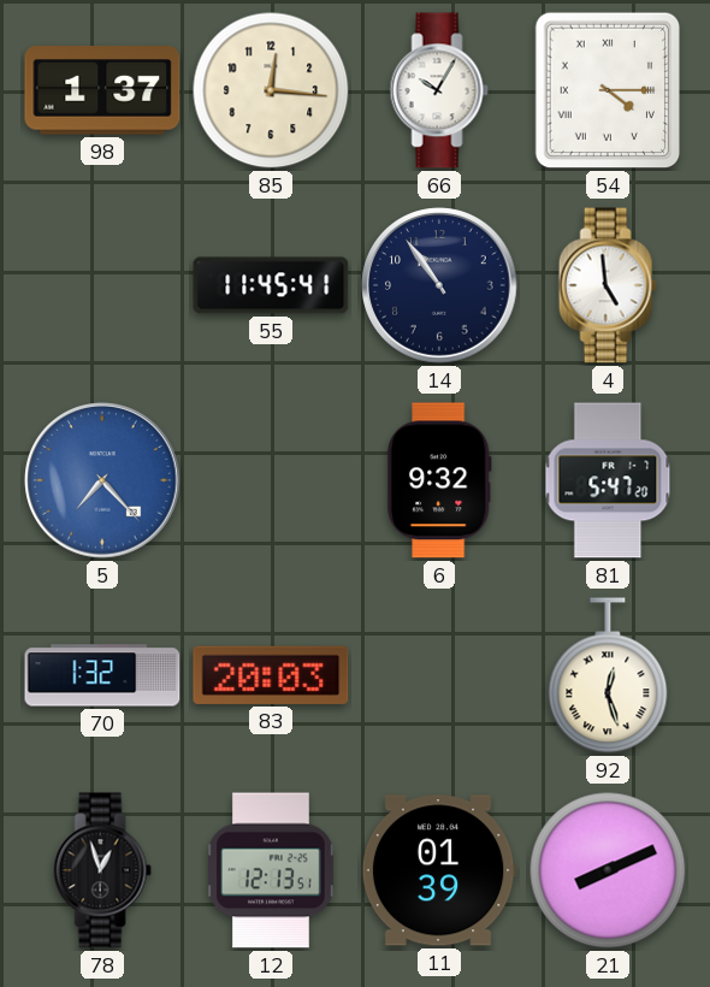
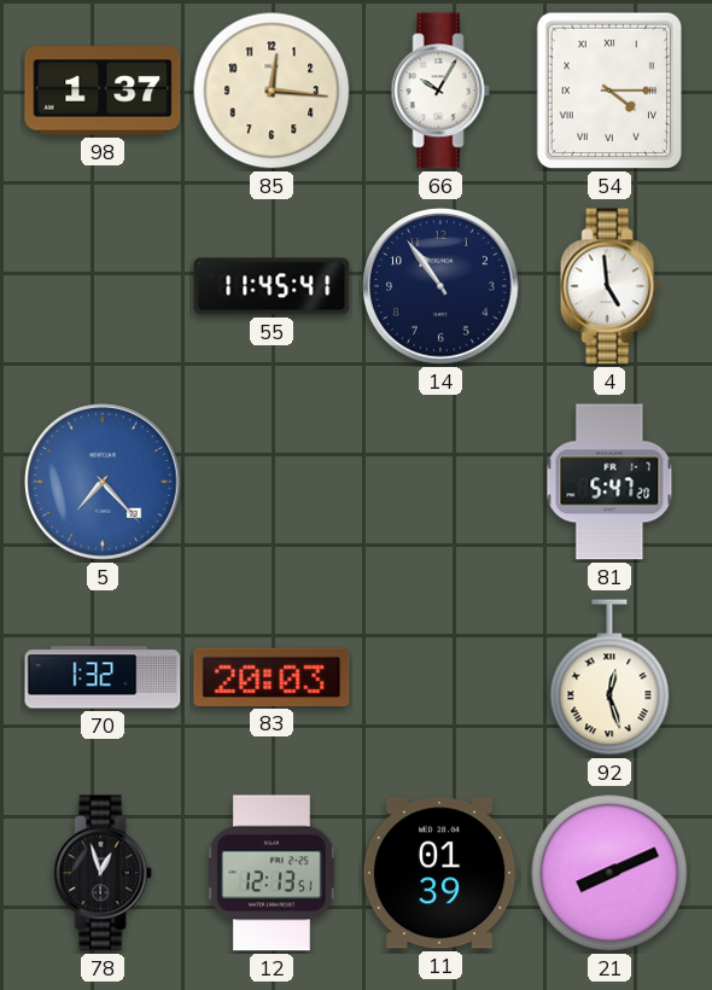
6: 9:32 -> none
